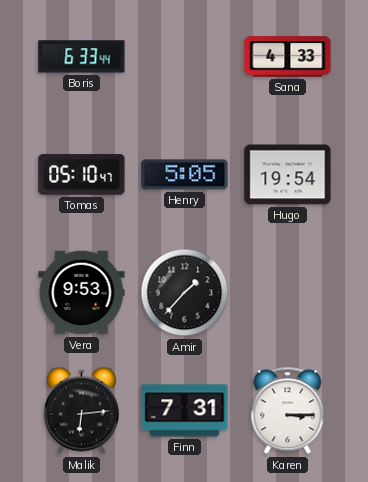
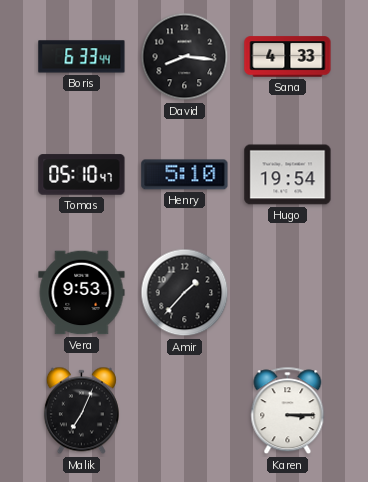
David: none -> 8:16
Henry: 5:05 -> 5:10
Malik: 6:14 -> 7:04
Finn: 7:31 -> none
